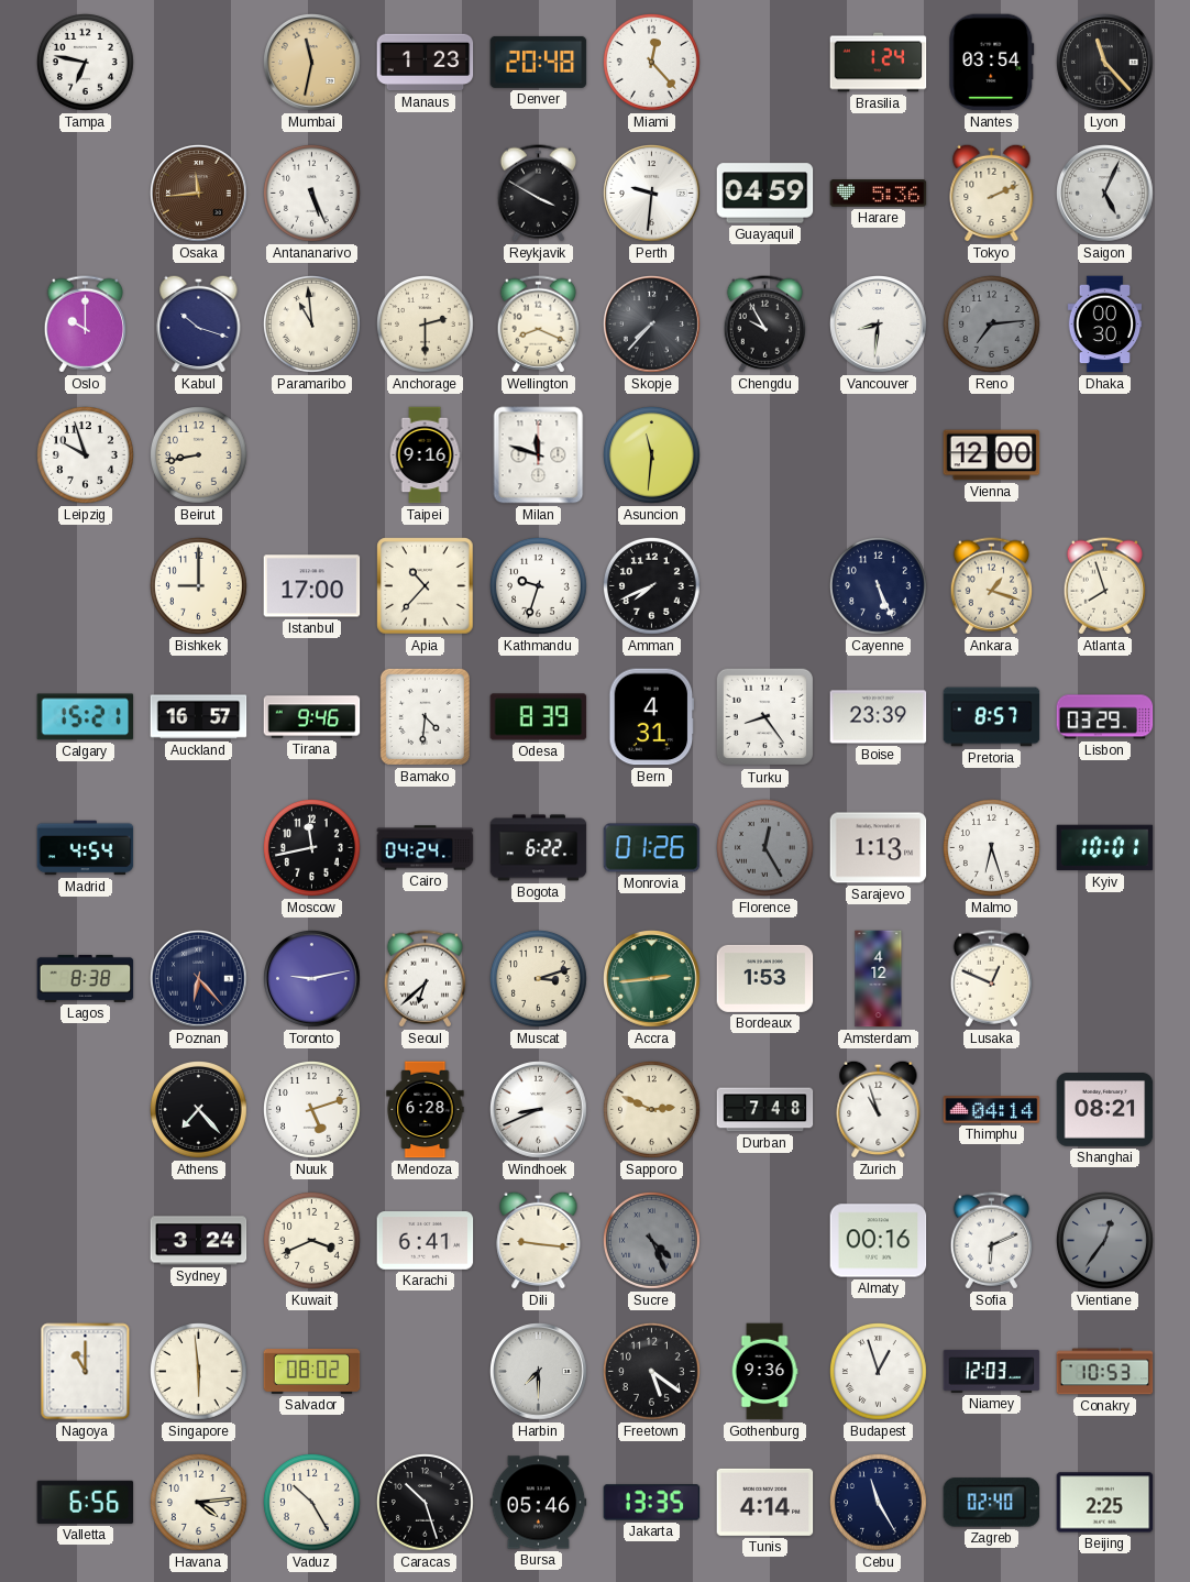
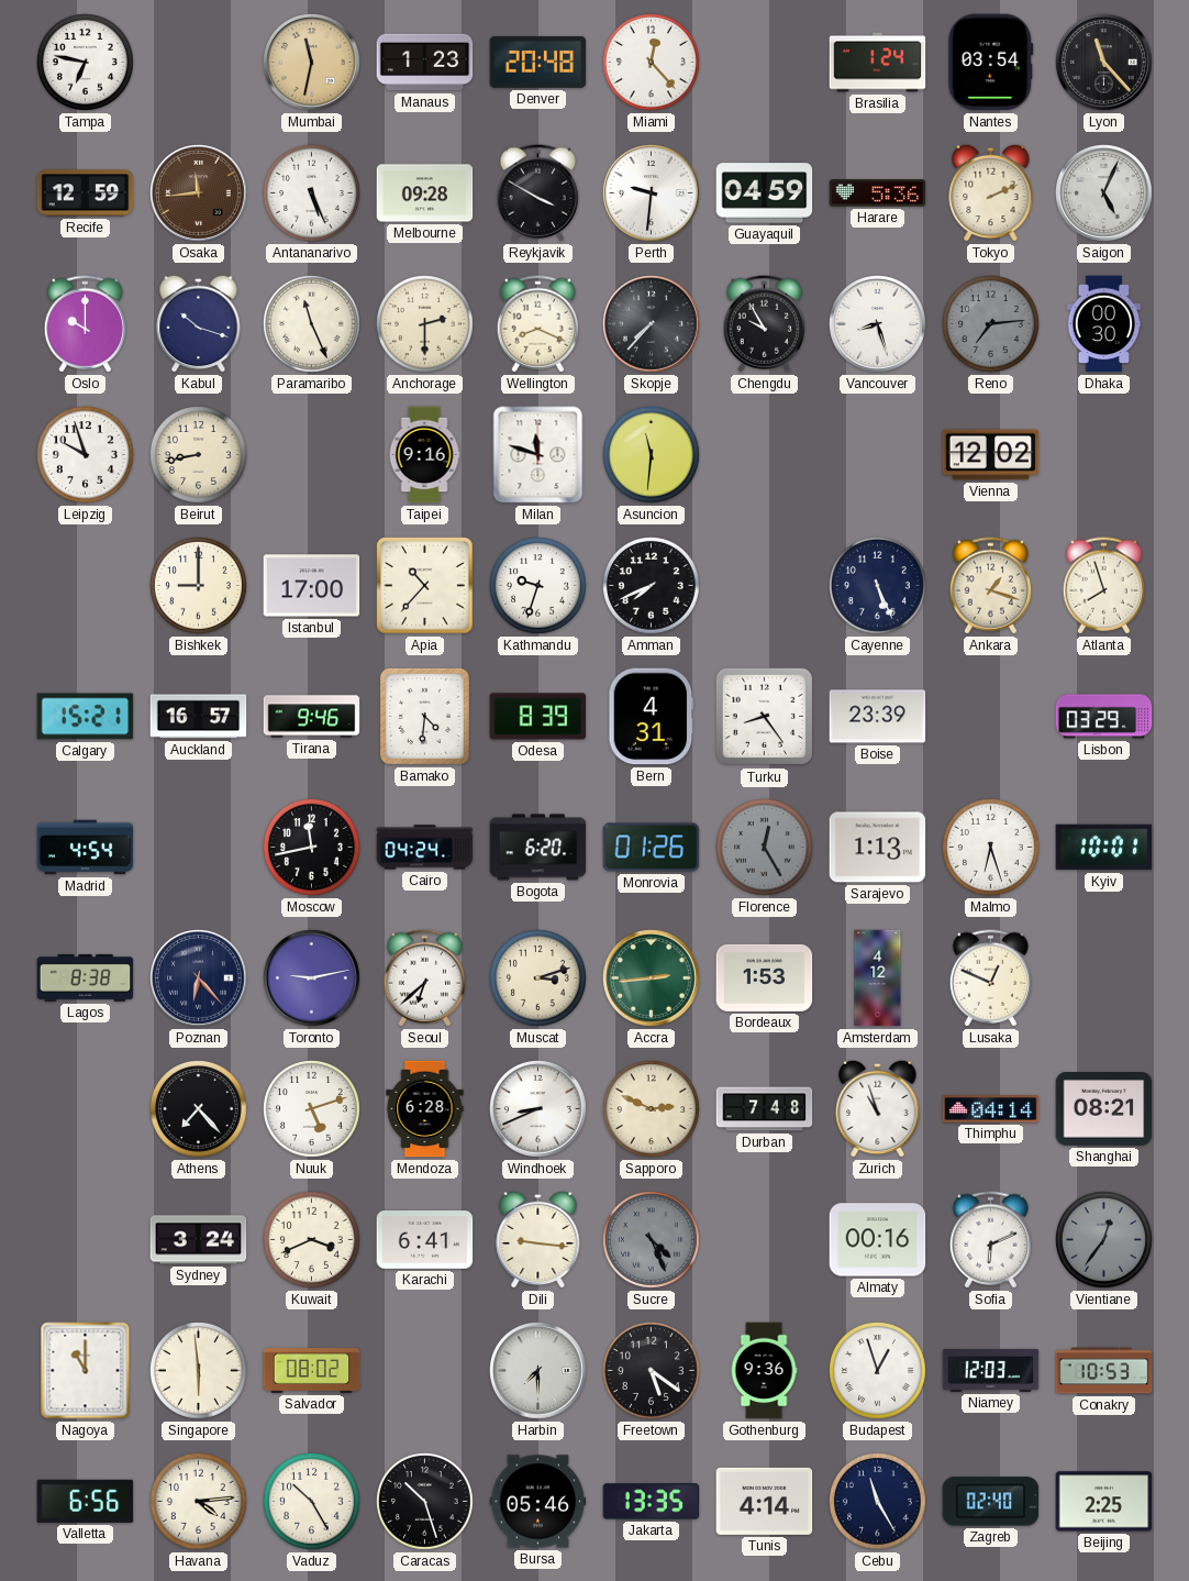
Recife: none -> 12:59
Melbourne: none -> 09:28
Paramaribo: 10:59 -> 11:26
Vancouver: 8:31 -> 8:27
Vienna: 12:00 -> 12:02
Pretoria: 8:57 -> none
Bogota: 6:22 -> 6:20
